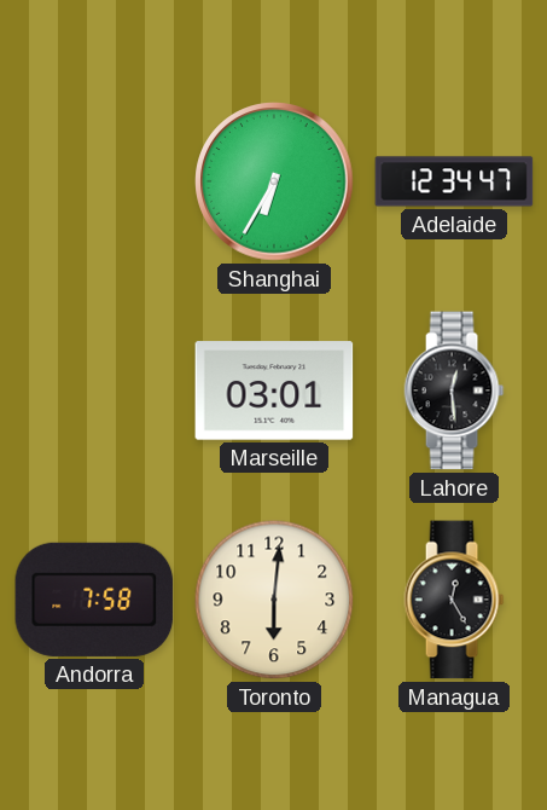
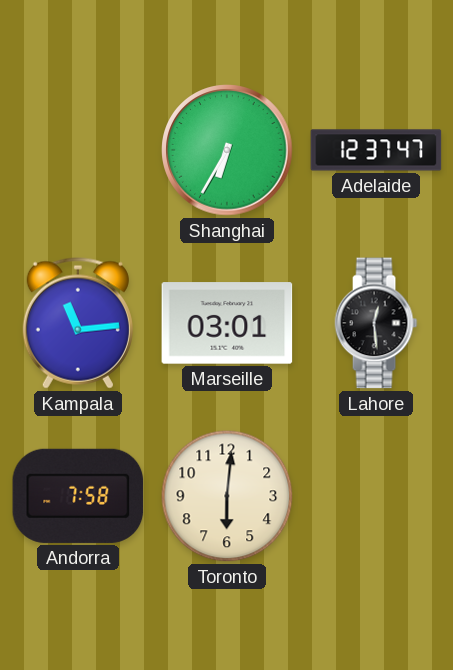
Adelaide: 12:34 -> 12:37
Kampala: none -> 11:14
Managua: 12:25 -> none
